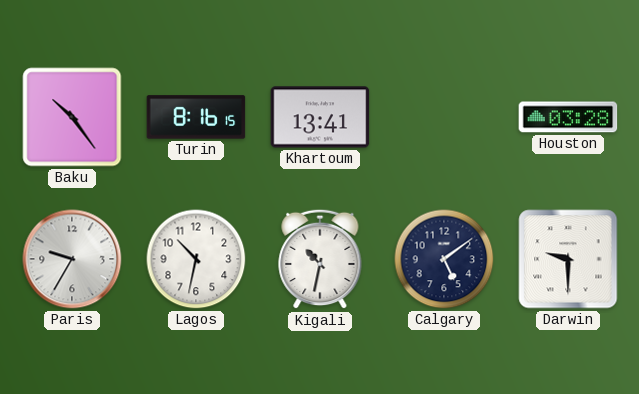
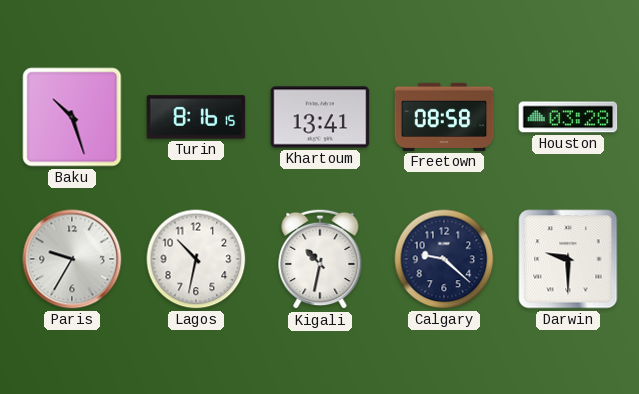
Baku: 10:24 -> 10:27
Freetown: none -> 08:58
Calgary: 5:09 -> 9:22
